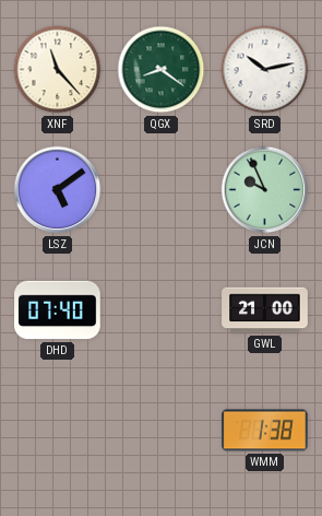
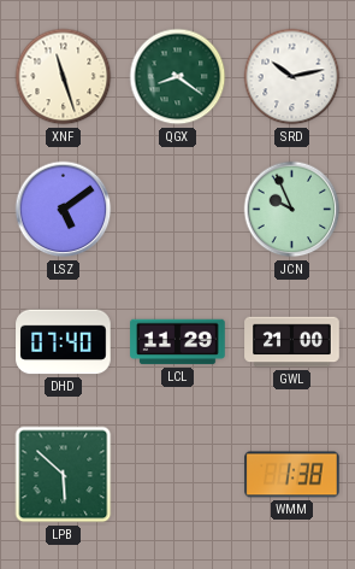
XNF: 11:23 -> 11:27
LCL: none -> 11:29
LPB: none -> 5:52
